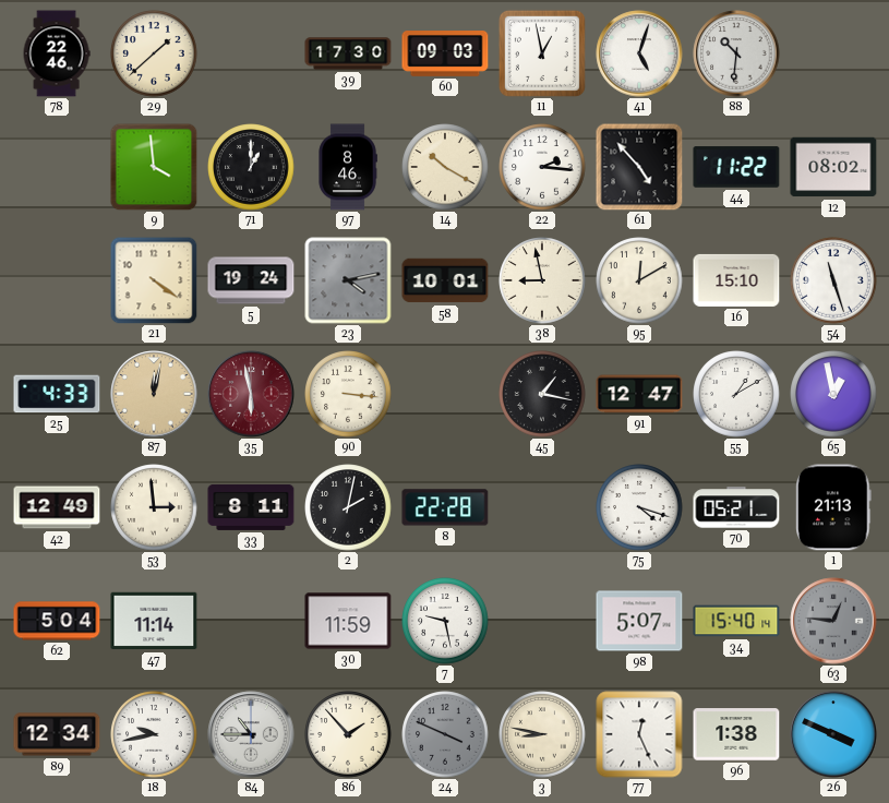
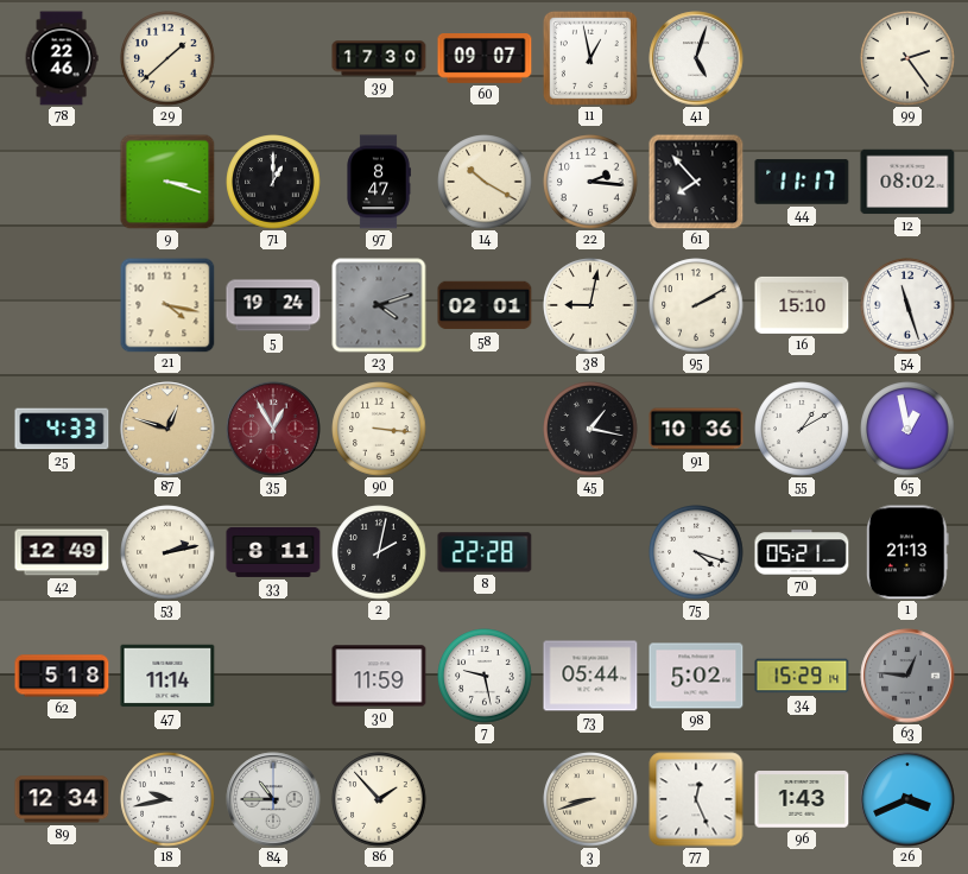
60: 09:03 -> 09:07
88: 10:31 -> none
99: none -> 2:24
9: 3:59 -> 3:18
97: 8:46 -> 8:47
61: 4:53 -> 7:53
44: 11:22 -> 11:17
21: 4:21 -> 4:17
23: 4:13 -> 4:12
58: 10:01 -> 02:01
38: 8:58 -> 9:02
95: 12:10 -> 2:10
87: 12:02 -> 12:48
35: 5:58 -> 12:55
91: 12:47 -> 10:36
53: 2:59 -> 2:13
62: 5:04 -> 5:18
73: none -> 05:44
98: 5:07 -> 5:02
34: 15:40 -> 15:29
24: 3:49 -> none
3: 8:47 -> 8:42
96: 1:38 -> 1:43
26: 3:49 -> 3:41
